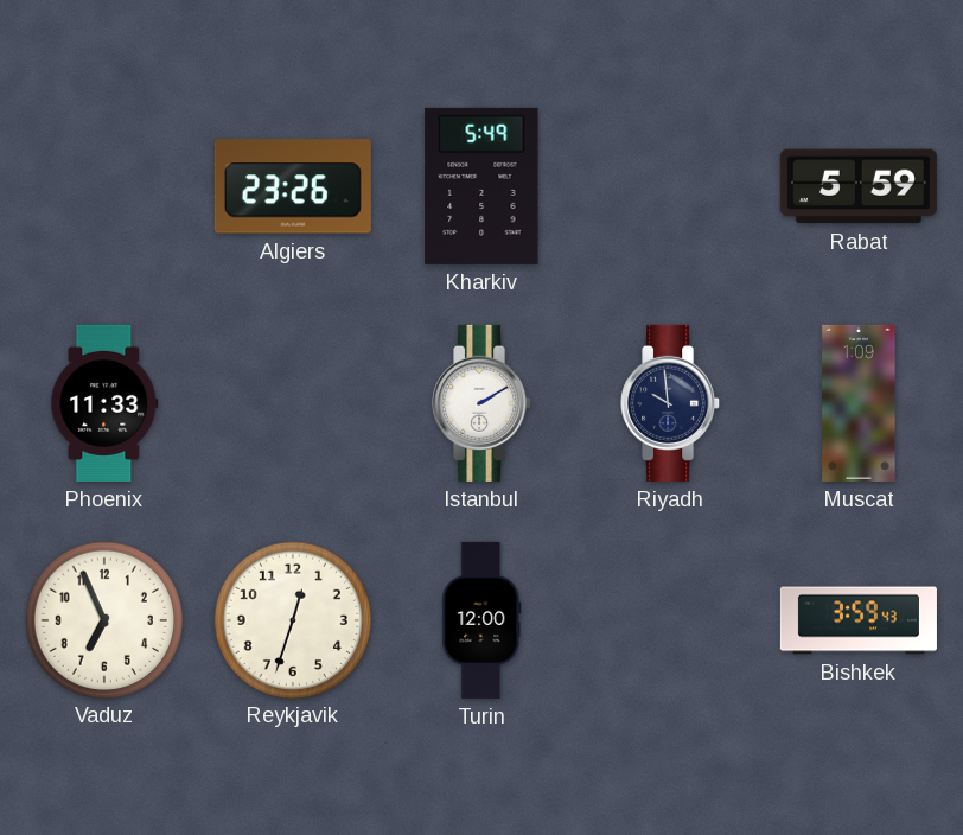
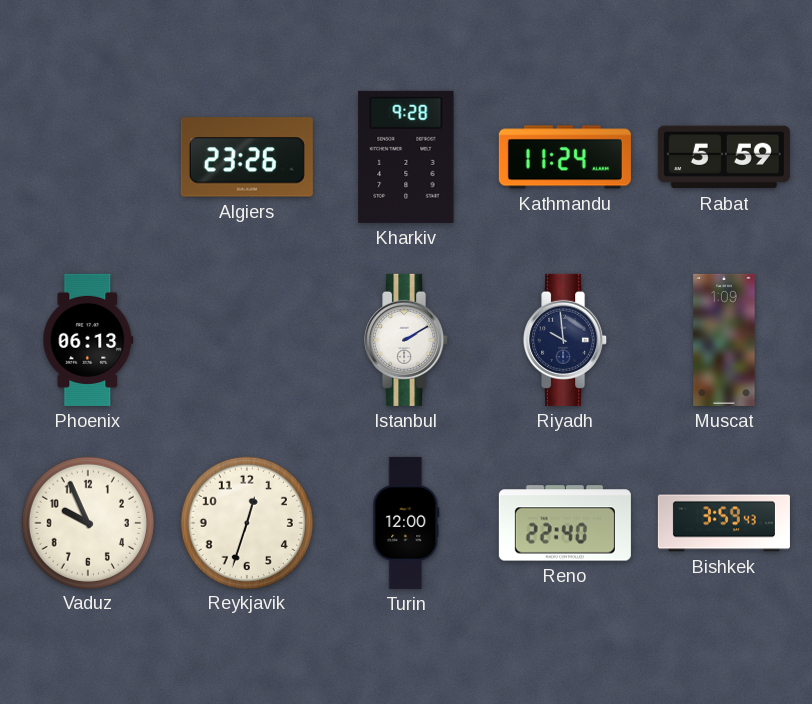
Kharkiv: 5:49 -> 9:28
Kathmandu: none -> 11:24
Phoenix: 11:33 -> 06:13
Vaduz: 6:56 -> 9:56
Reno: none -> 22:40
